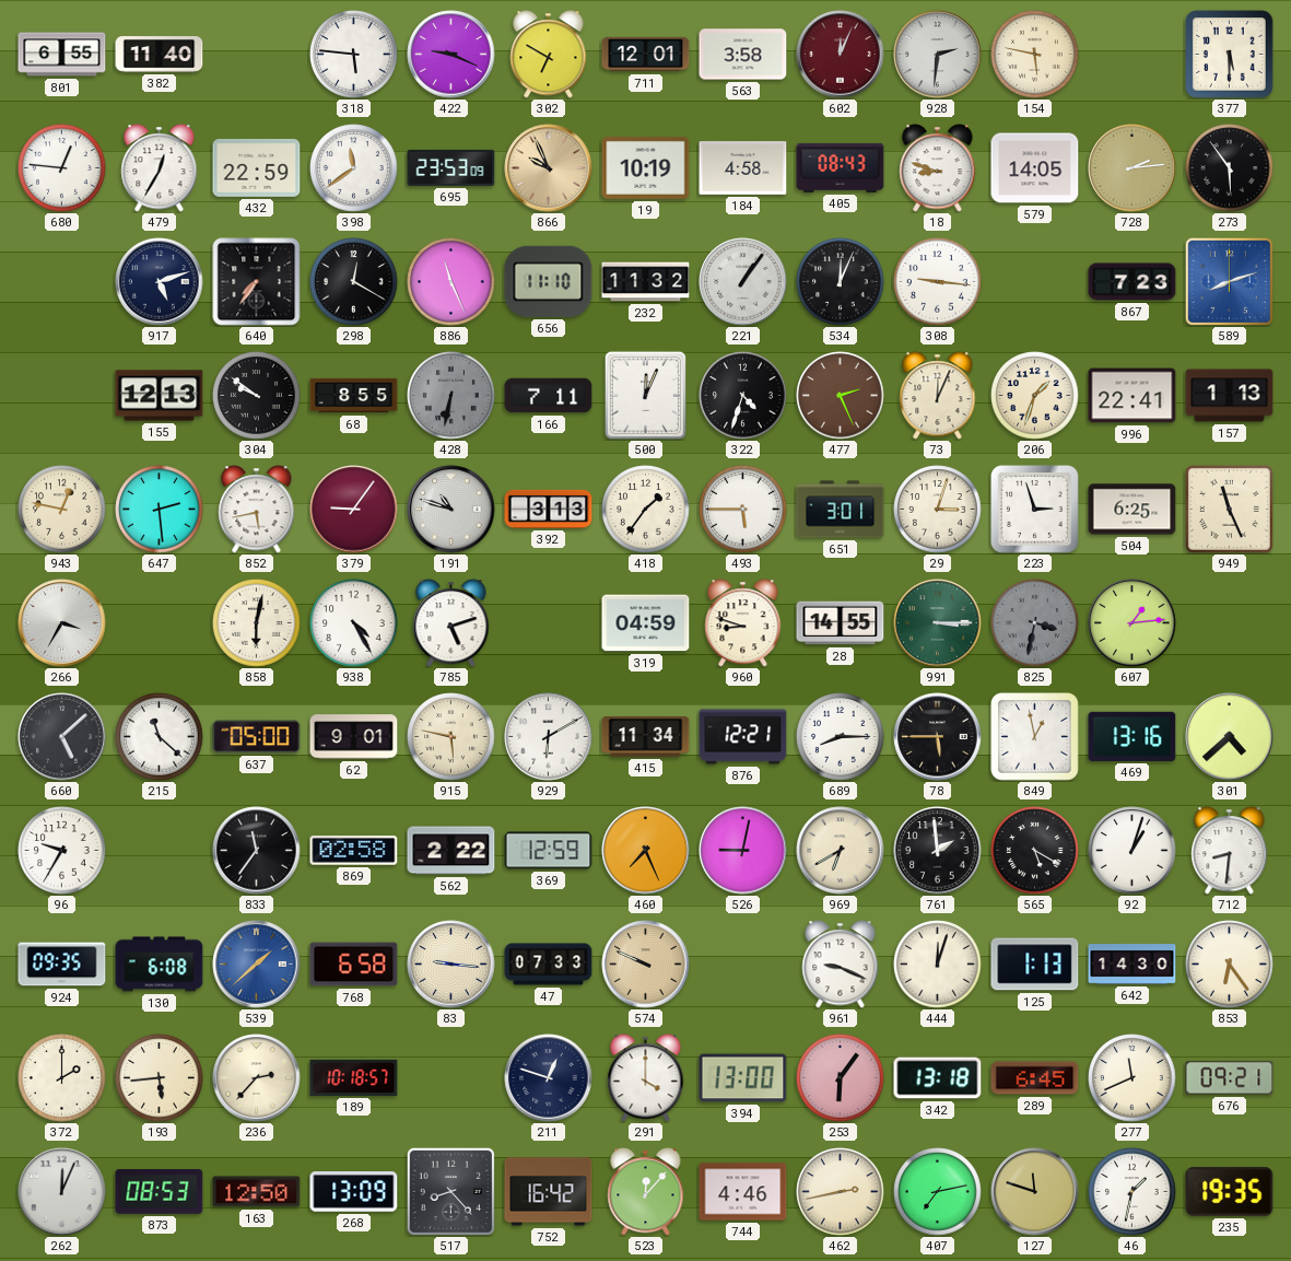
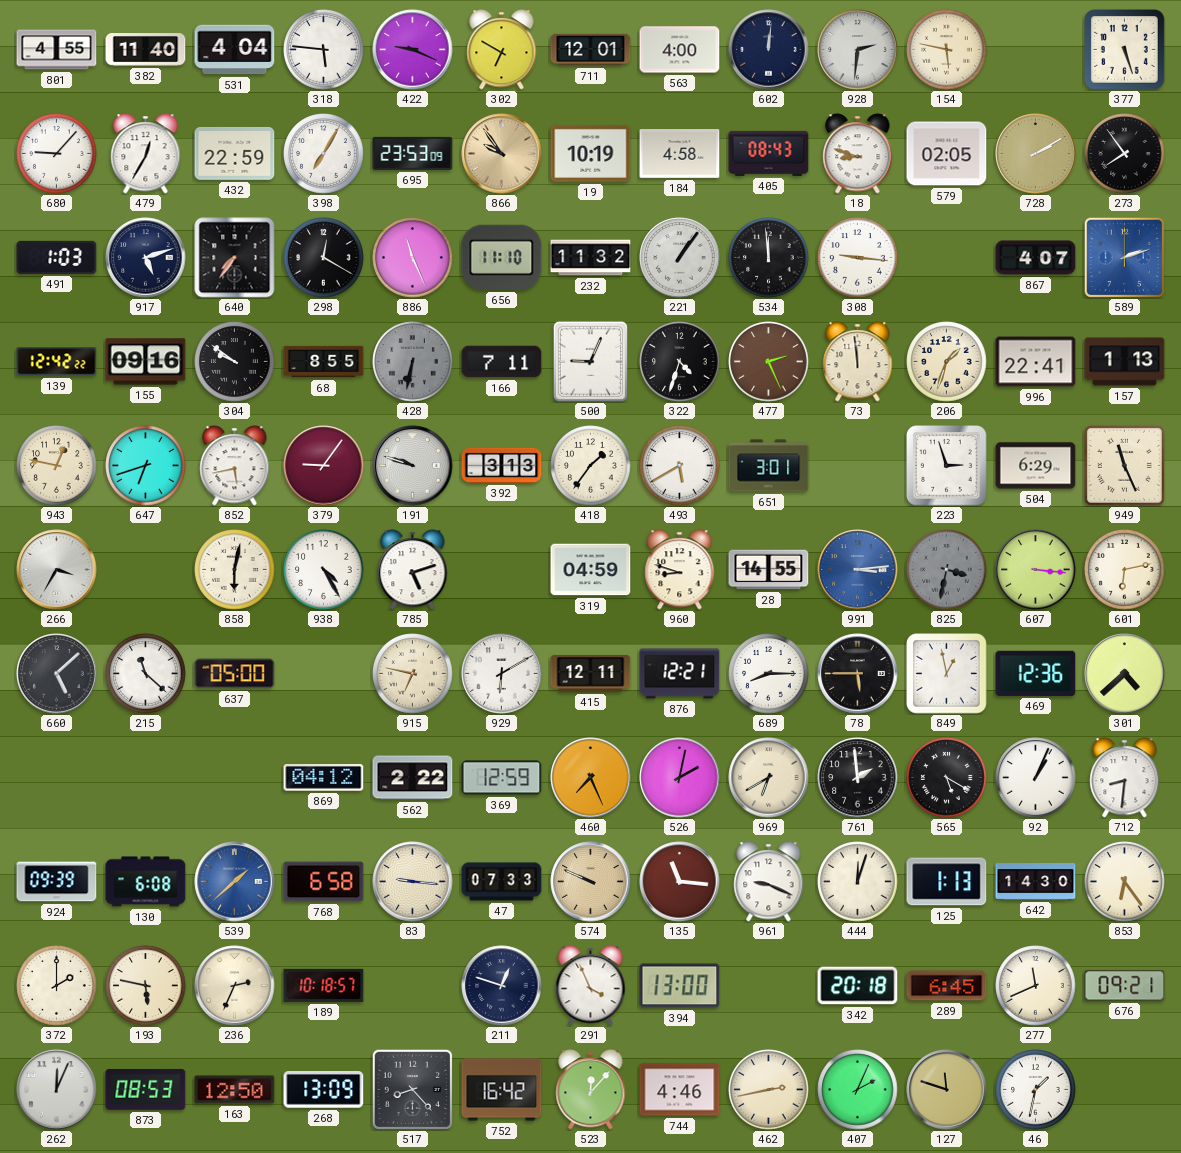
801: 6:55 -> 4:55
531: none -> 4:04
563: 3:58 -> 4:00
602: 12:04 -> 12:01
602 dial: burgundy -> navy
377: 5:30 -> 5:27
680: 12:46 -> 9:07
398: 11:39 -> 7:05
866: 9:56 -> 9:54
579: 14:05 -> 02:05
728: 2:14 -> 2:10
273: 5:54 -> 7:54
491: none -> 1:03
534: 12:04 -> 11:59
867: 7:23 -> 4:07
589: 8:12 -> 2:12
139: none -> 12:42
155: 12:13 -> 09:16
500: 12:04 -> 9:04
73: 12:04 -> 11:59
647: 2:29 -> 6:42
191: 10:48 -> 9:48
493: 5:45 -> 5:40
29: 3:03 -> none
504: 6:25 -> 6:29
991: 3:15 -> 3:14
991 dial: green -> blue
607: 1:14 -> 3:16
601: none -> 6:13
62: 9:01 -> none
915: 5:47 -> 6:47
415: 11:34 -> 12:11
469: 13:16 -> 12:36
96: 9:35 -> none
833: 11:36 -> none
869: 02:58 -> 04:12
526: 9:02 -> 2:02
92: 1:03 -> 1:04
924: 09:35 -> 09:39
135: none -> 11:16
193: 5:44 -> 5:47
236: 2:37 -> 2:34
291: 4:00 -> 3:56
253: 6:06 -> none
342: 13:18 -> 20:18
407: 7:13 -> 2:04
235: 19:35 -> none
